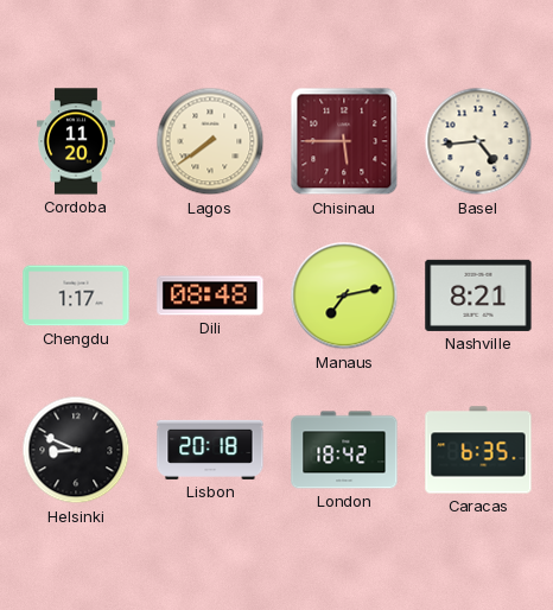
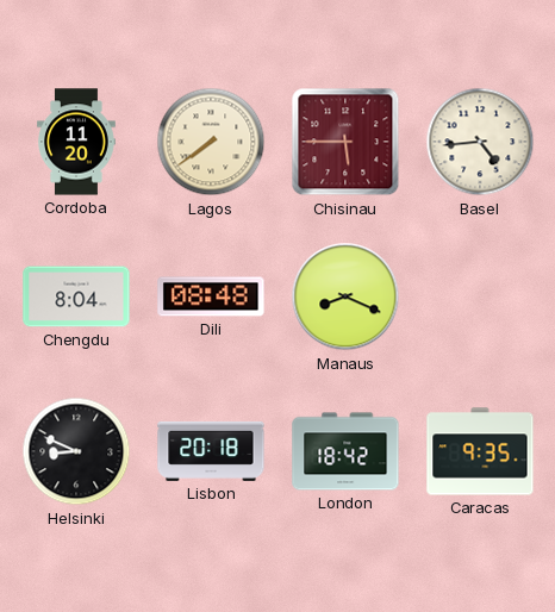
Chengdu: 1:17 -> 8:04
Manaus: 7:13 -> 8:19
Nashville: 8:21 -> none
Caracas: 6:35 -> 9:35
